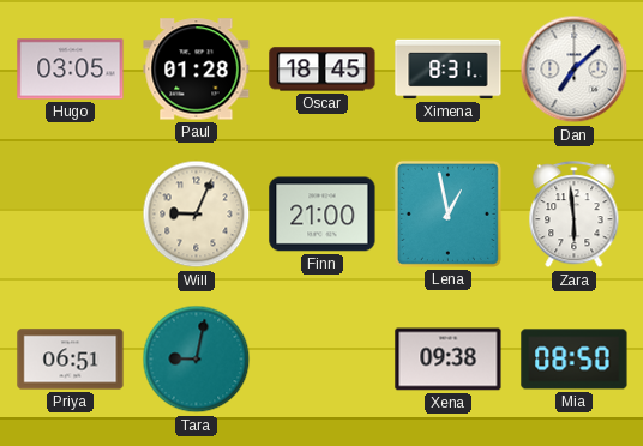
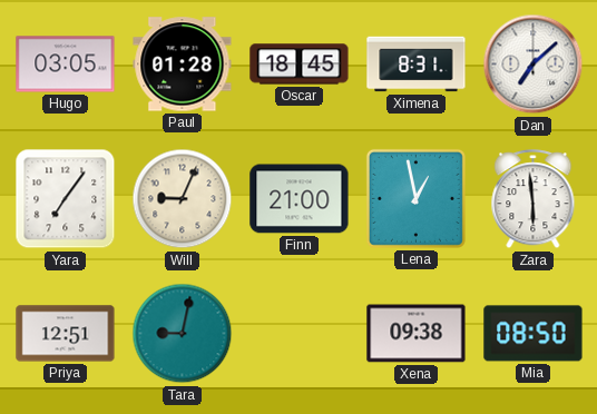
Yara: none -> 7:06
Priya: 06:51 -> 12:51
